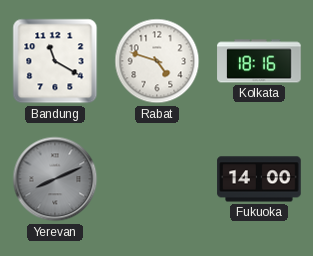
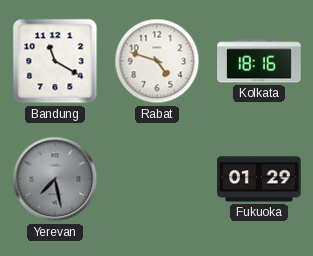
Yerevan: 8:11 -> 7:28
Fukuoka: 14:00 -> 01:29
